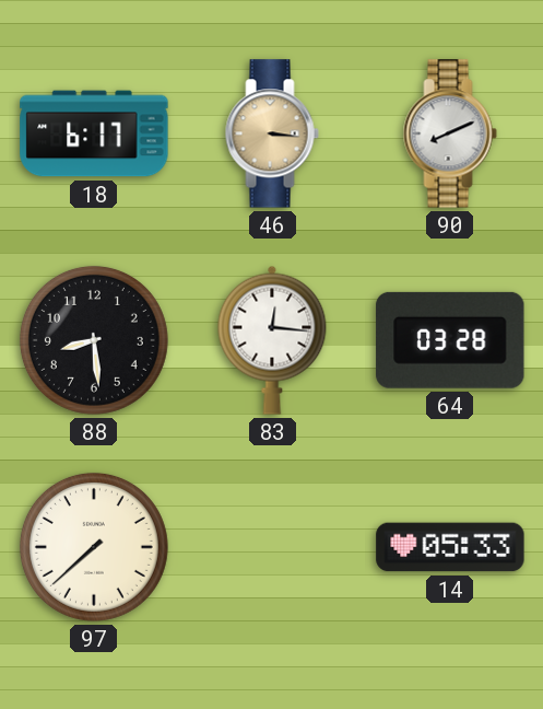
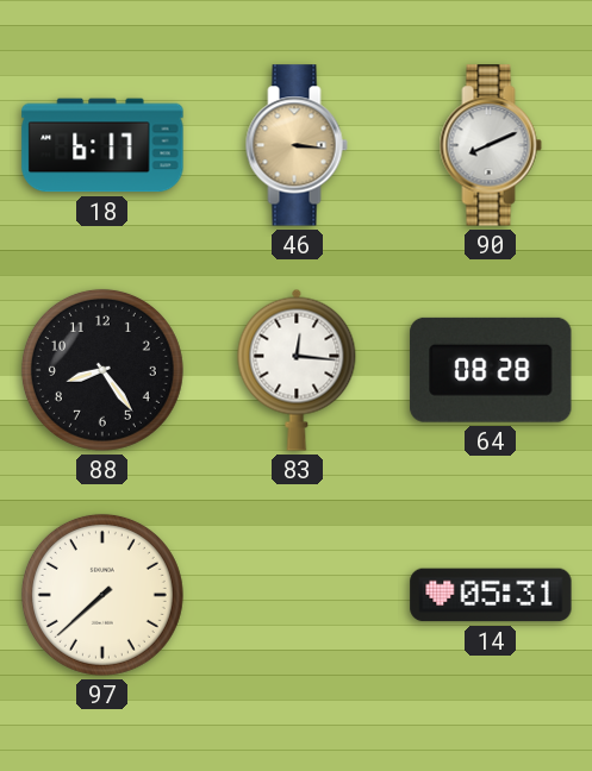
88: 8:29 -> 8:24
64: 03:28 -> 08:28
14: 05:33 -> 05:31
